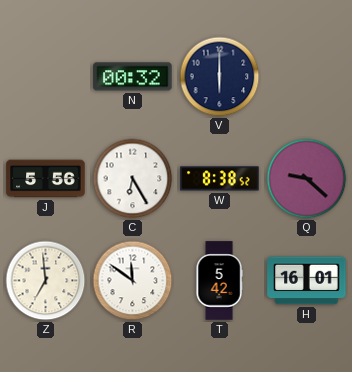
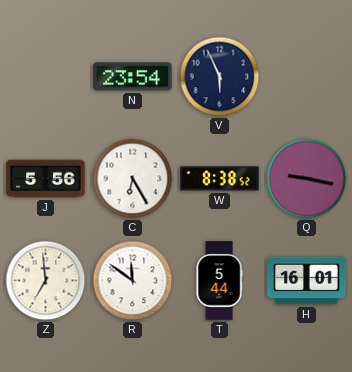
N: 00:32 -> 23:54
V: 6:00 -> 5:56
Q: 9:22 -> 9:17
T: 5:42 -> 5:44
